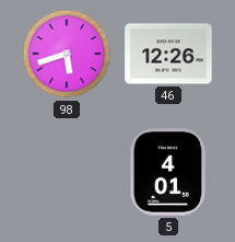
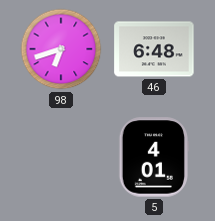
98: 5:42 -> 6:42
46: 12:26 -> 6:48
